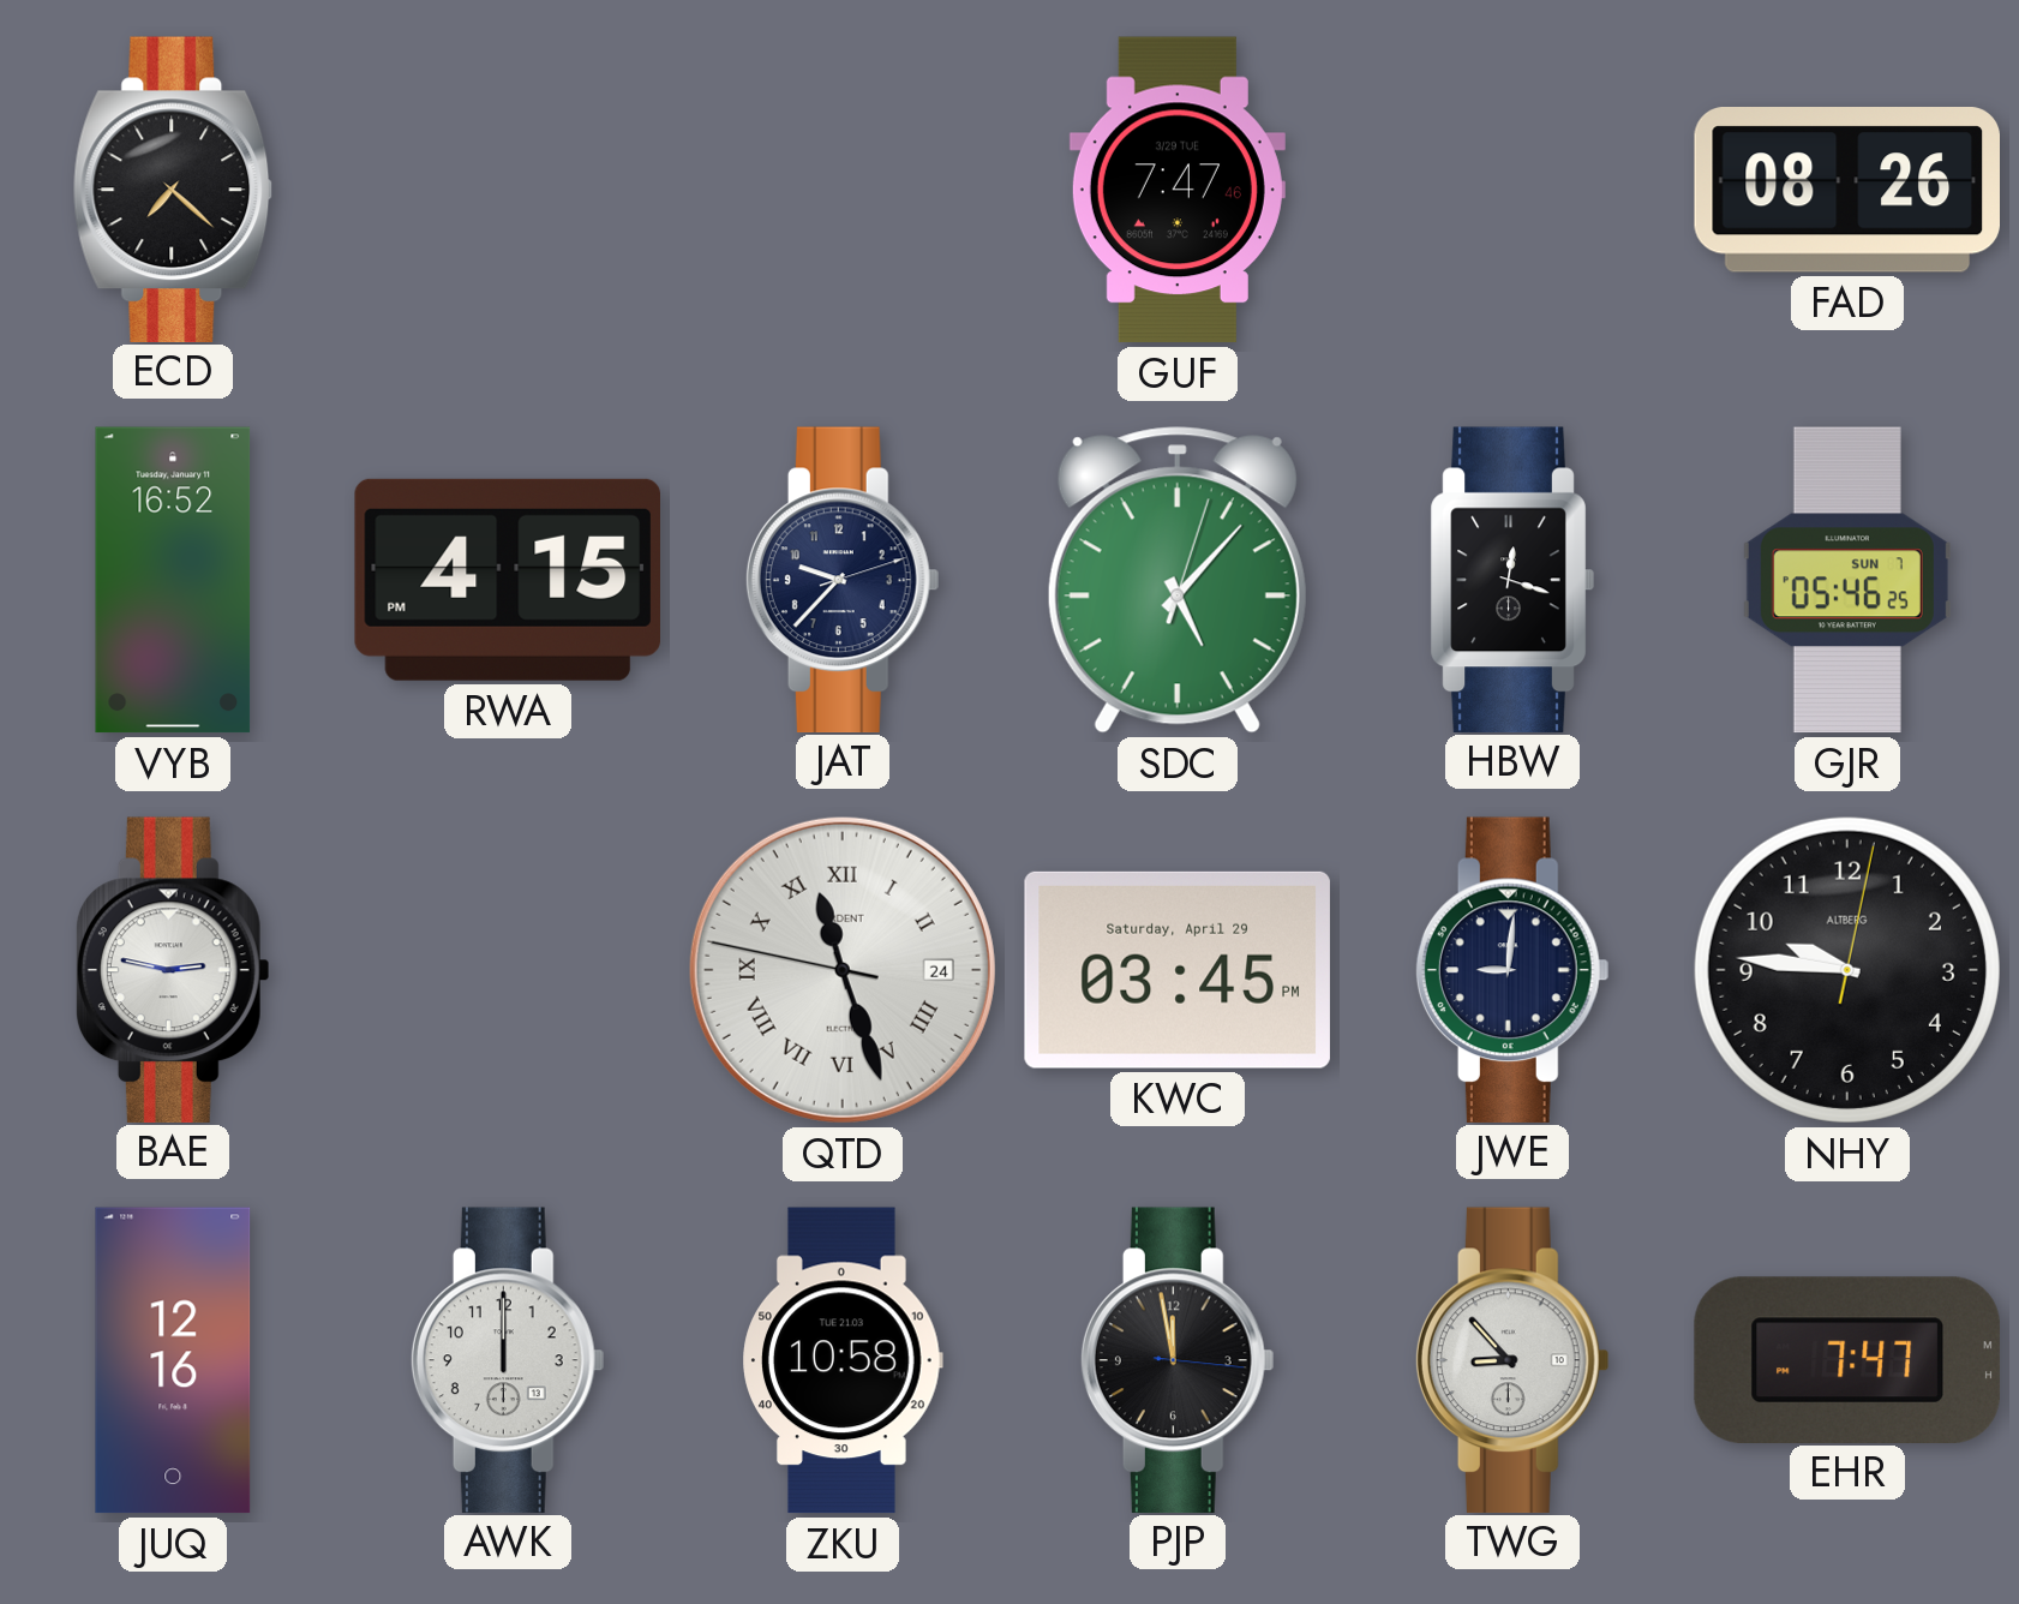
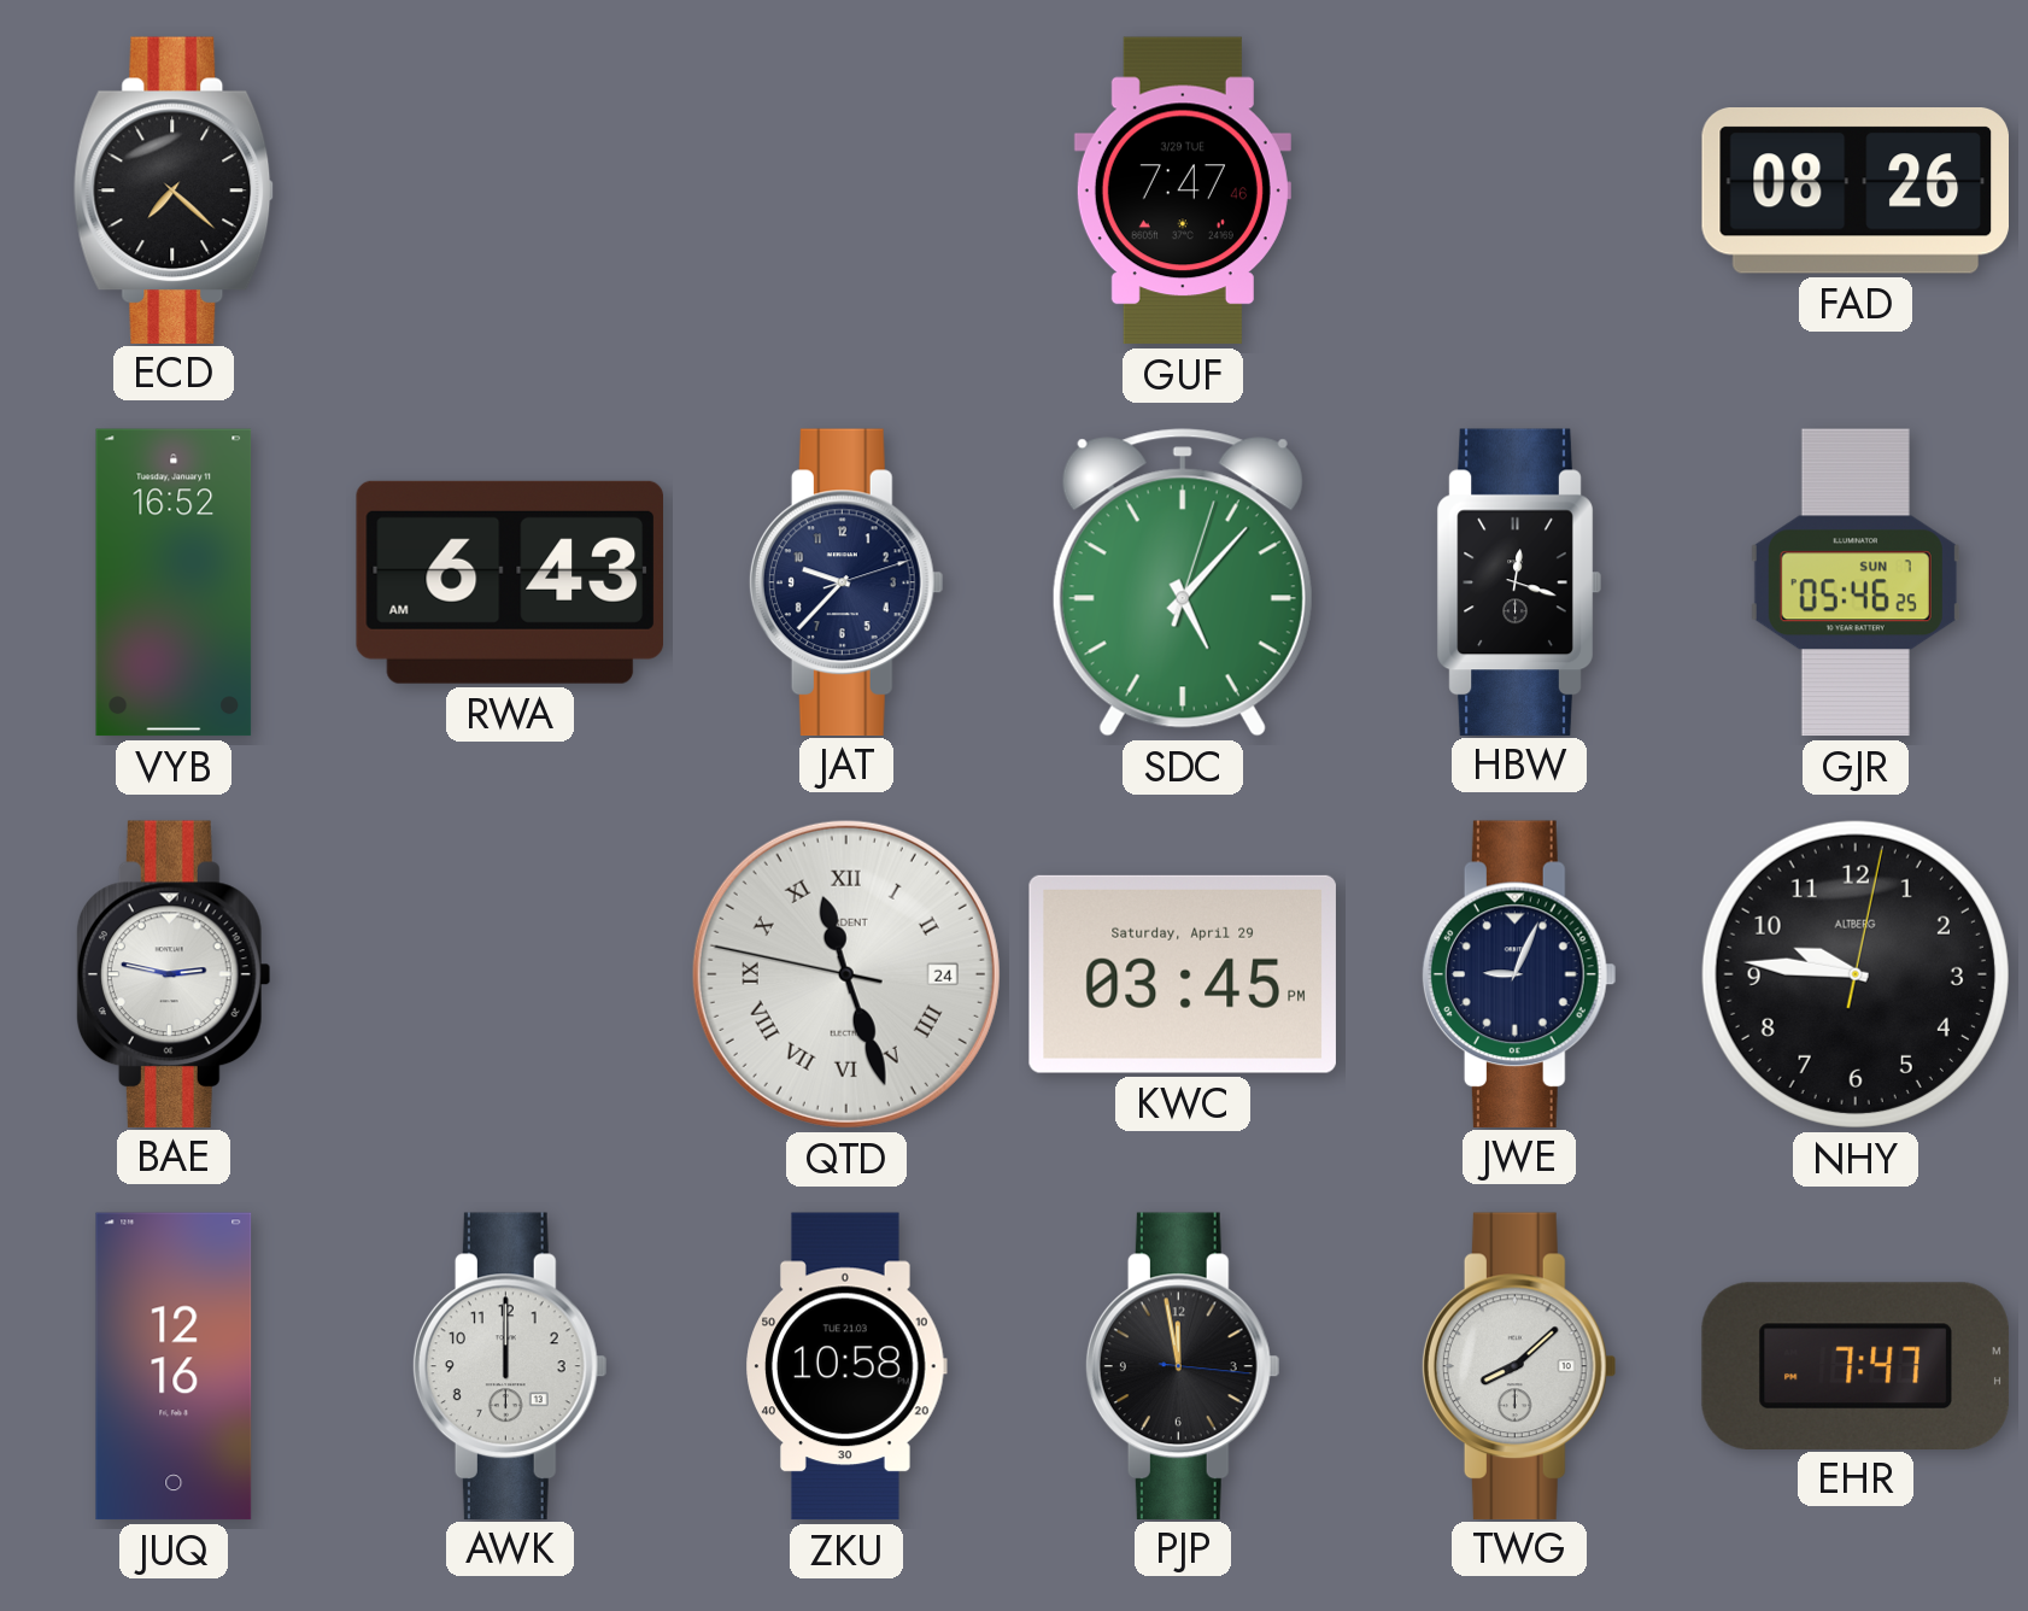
RWA: 4:15 -> 6:43
JWE: 9:01 -> 9:04
TWG: 8:53 -> 8:08
